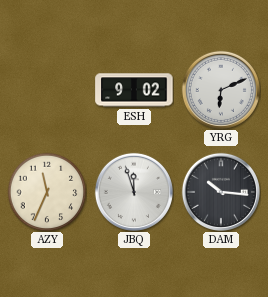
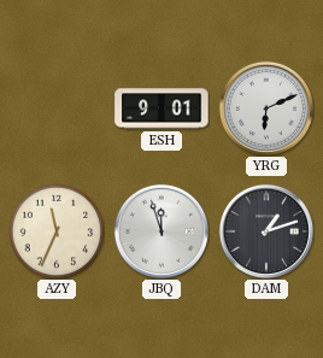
ESH: 9:02 -> 9:01
DAM: 10:16 -> 1:12
